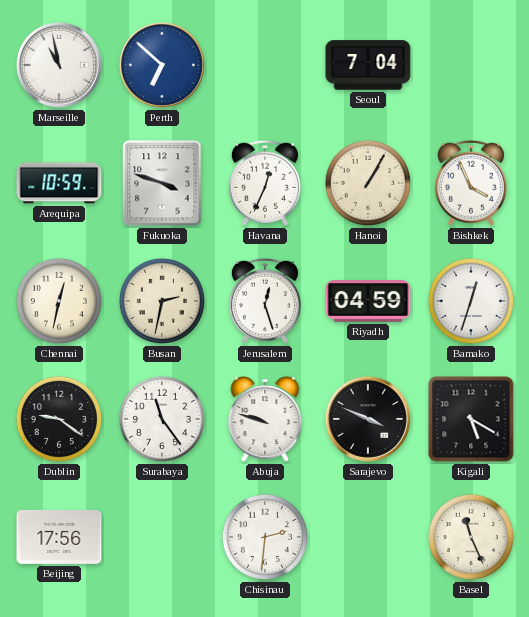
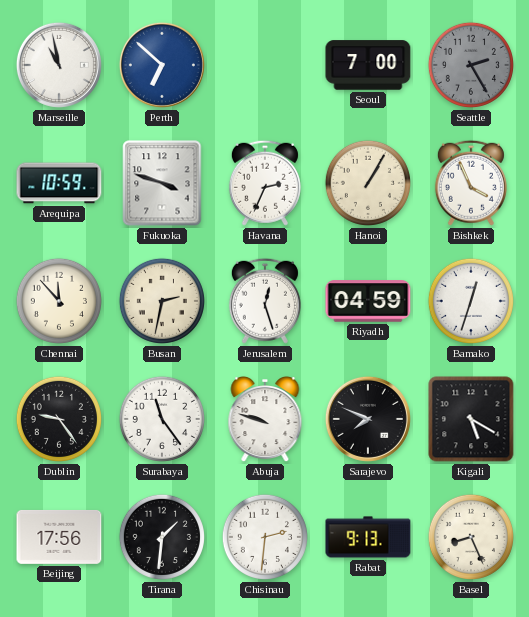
Seoul: 7:04 -> 7:00
Seattle: none -> 2:25
Havana: 12:34 -> 2:34
Chennai: 12:32 -> 11:53
Dublin: 9:21 -> 9:24
Sarajevo: 3:49 -> 7:49
Tirana: none -> 1:31
Rabat: none -> 9:13
Basel: 11:26 -> 8:26
